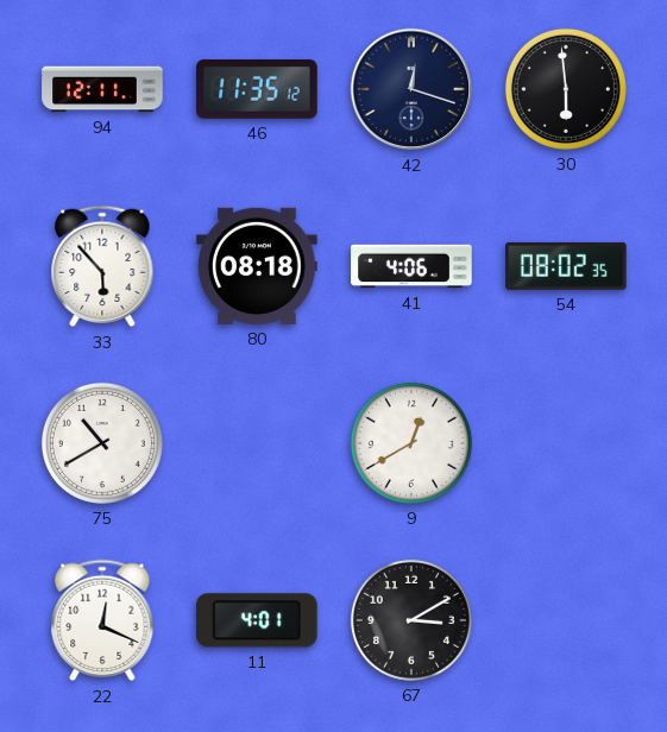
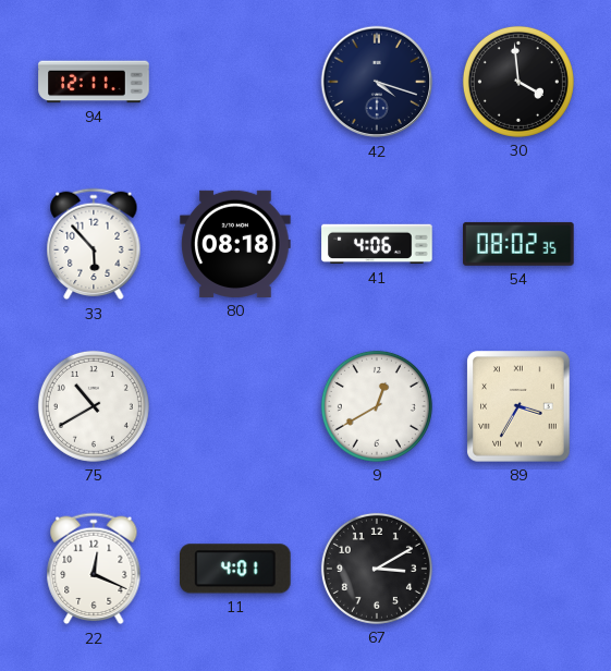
46: 11:35 -> none
42: 12:18 -> 4:18
30: 5:59 -> 3:59
89: none -> 3:35
